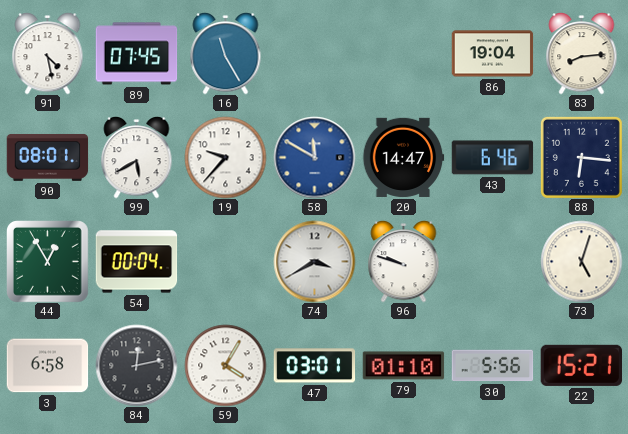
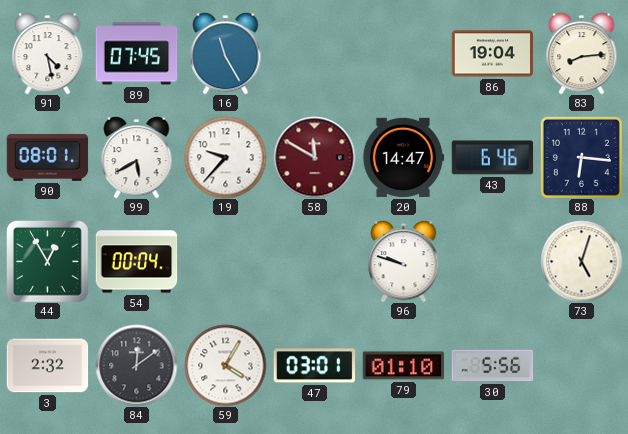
58 dial: blue -> burgundy
74: 3:40 -> none
3: 6:58 -> 2:32
84: 12:13 -> 12:09
22: 15:21 -> none
